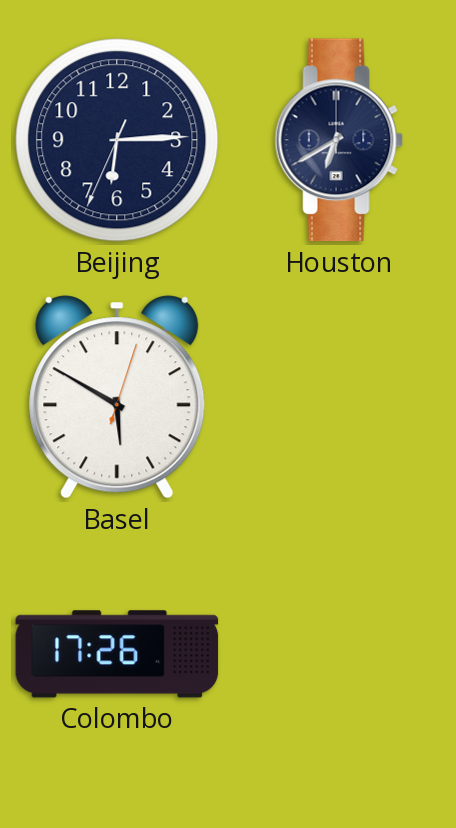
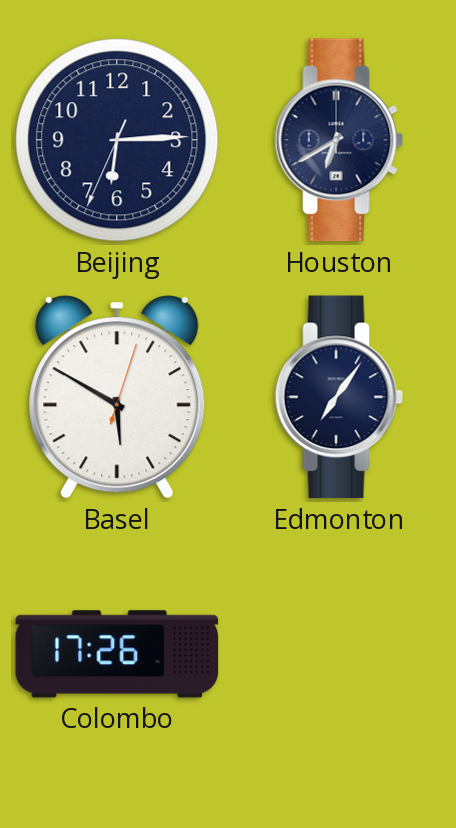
Edmonton: none -> 7:06
